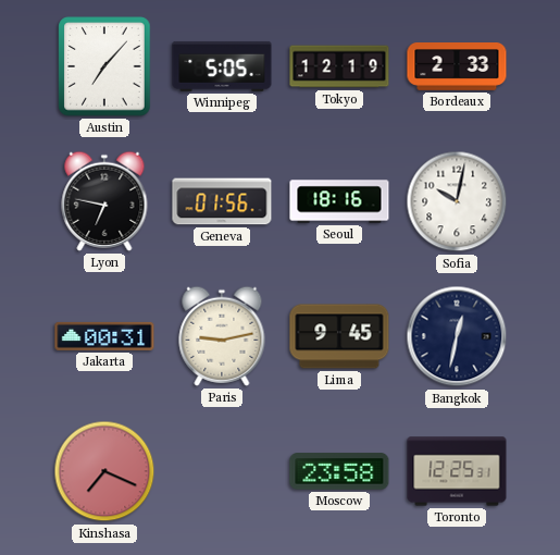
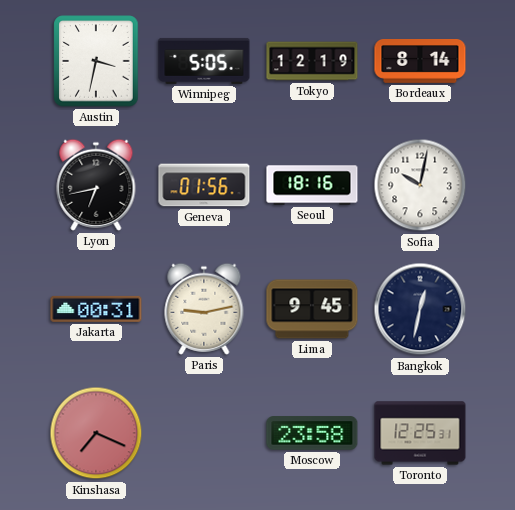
Austin: 7:07 -> 3:32
Bordeaux: 2:33 -> 8:14
Lyon: 6:47 -> 6:43
